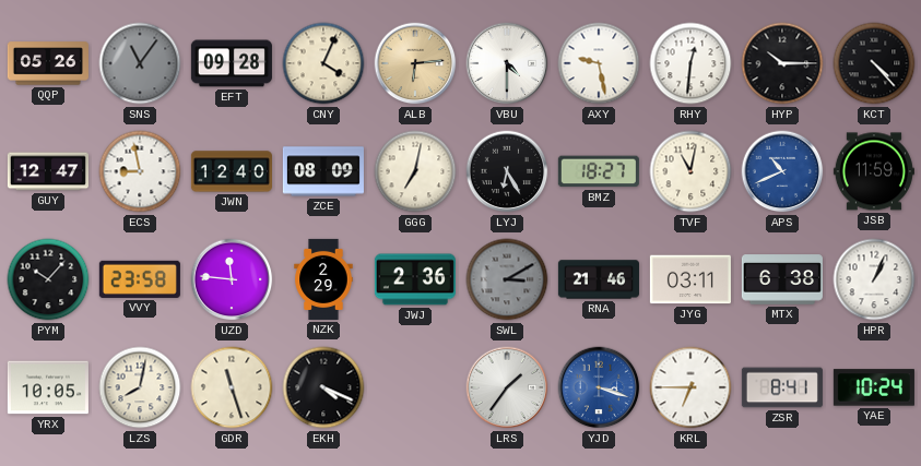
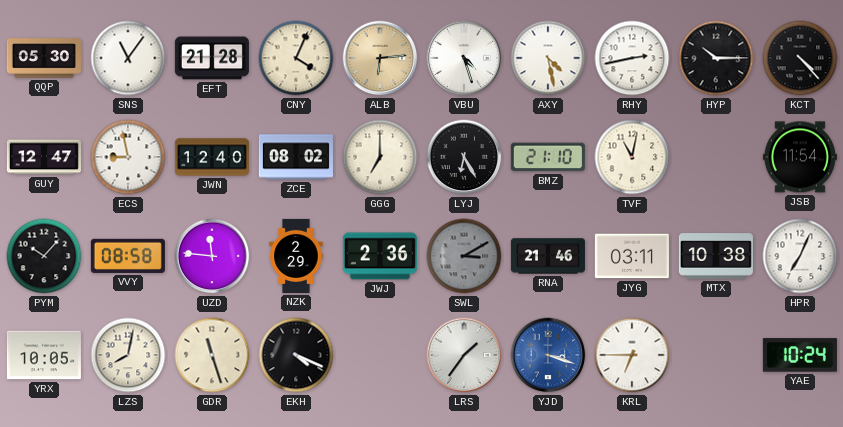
QQP: 05:26 -> 05:30
SNS dial: grey -> white
EFT: 09:28 -> 21:28
VBU: 4:30 -> 4:27
AXY: 9:28 -> 4:28
RHY: 12:31 -> 2:43
ZCE: 08:09 -> 08:02
GGG: 7:02 -> 7:00
BMZ: 18:27 -> 21:10
APS: 10:41 -> none
JSB: 11:59 -> 11:54
VVY: 23:58 -> 08:58
MTX: 6:38 -> 10:38
HPR: 1:04 -> 7:04
ZSR: 8:41 -> none
